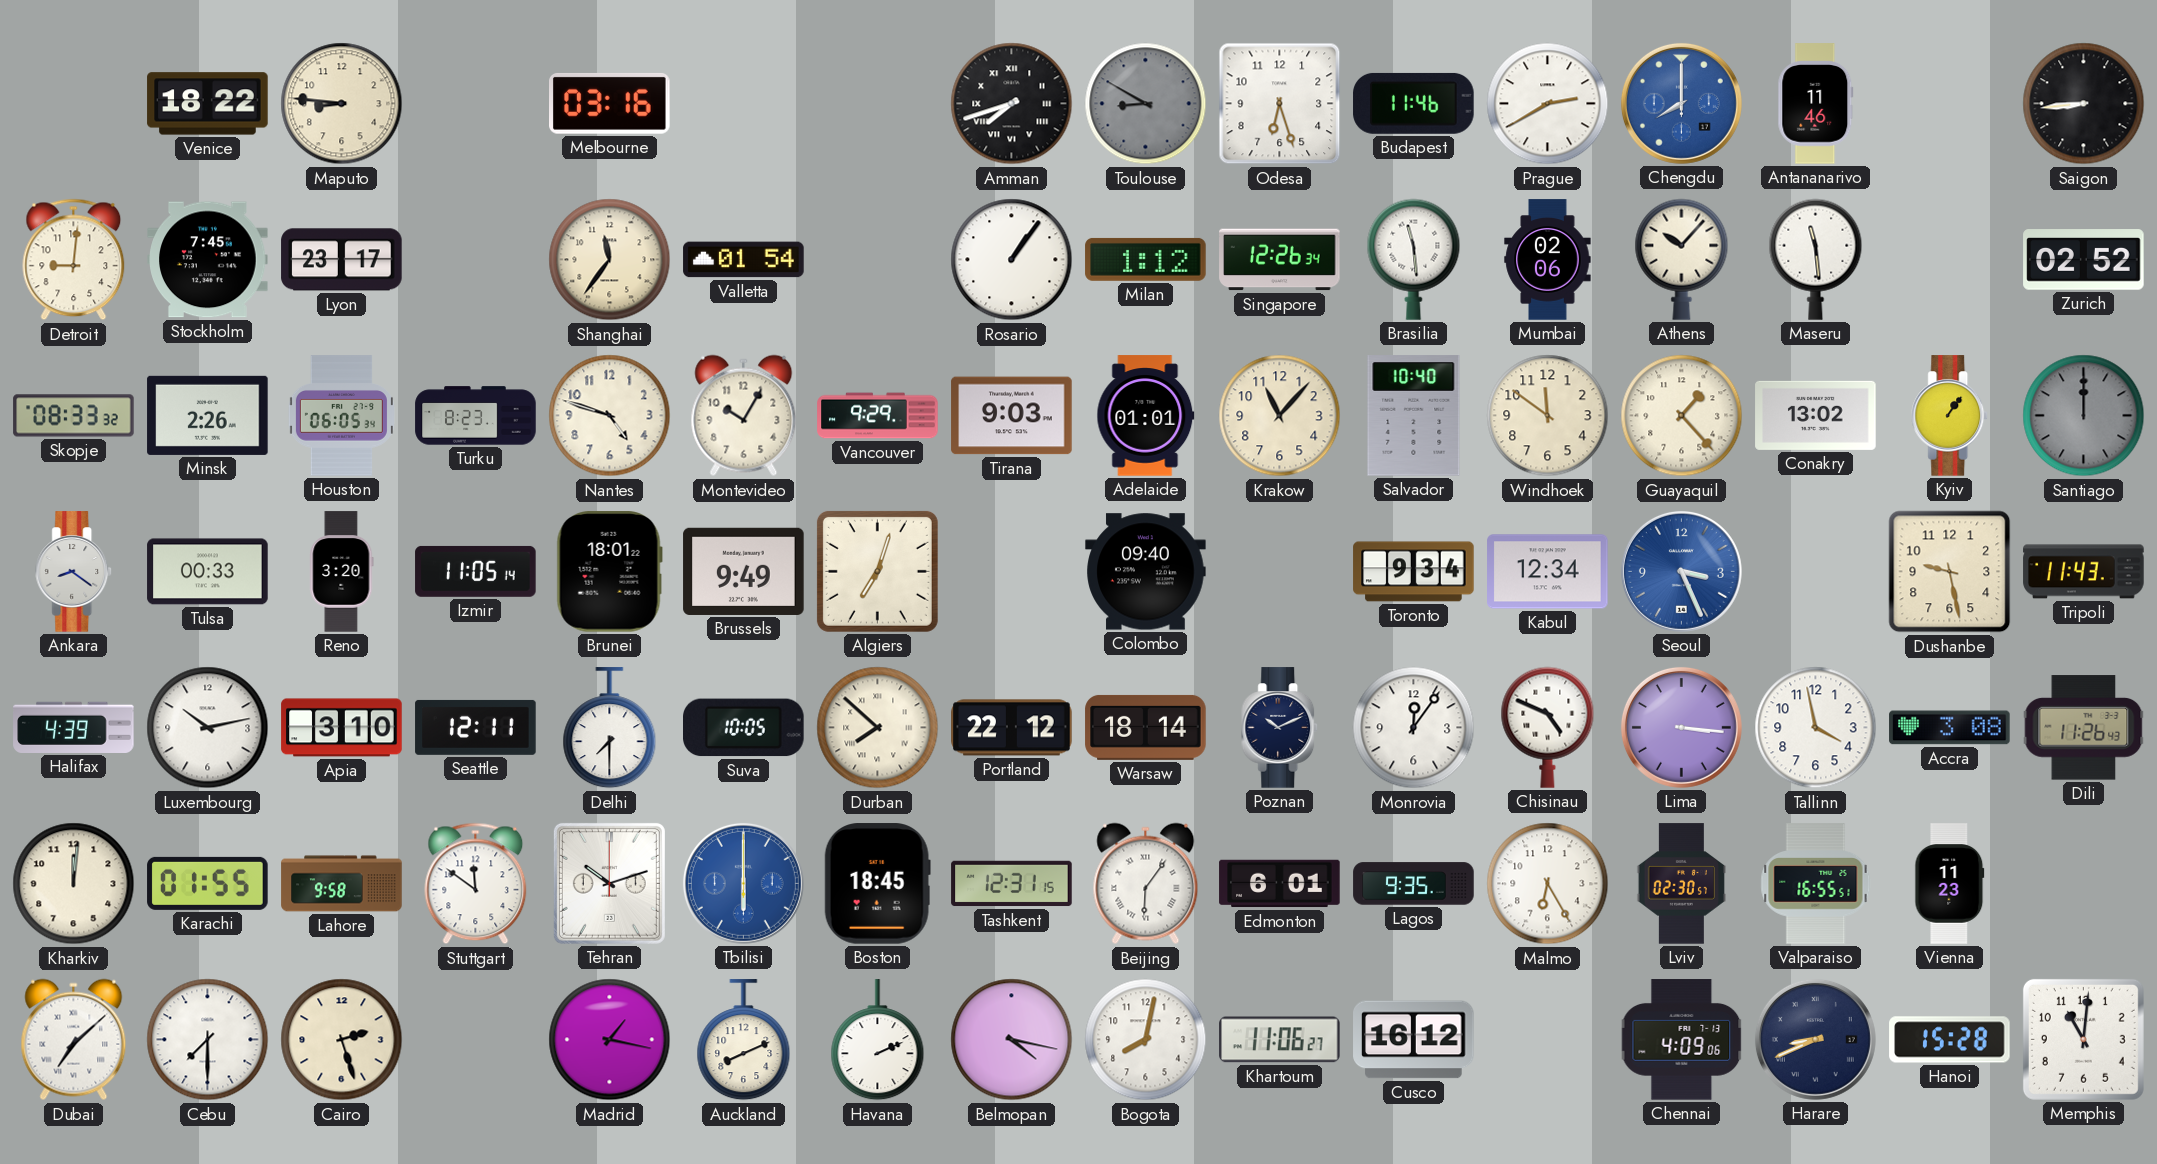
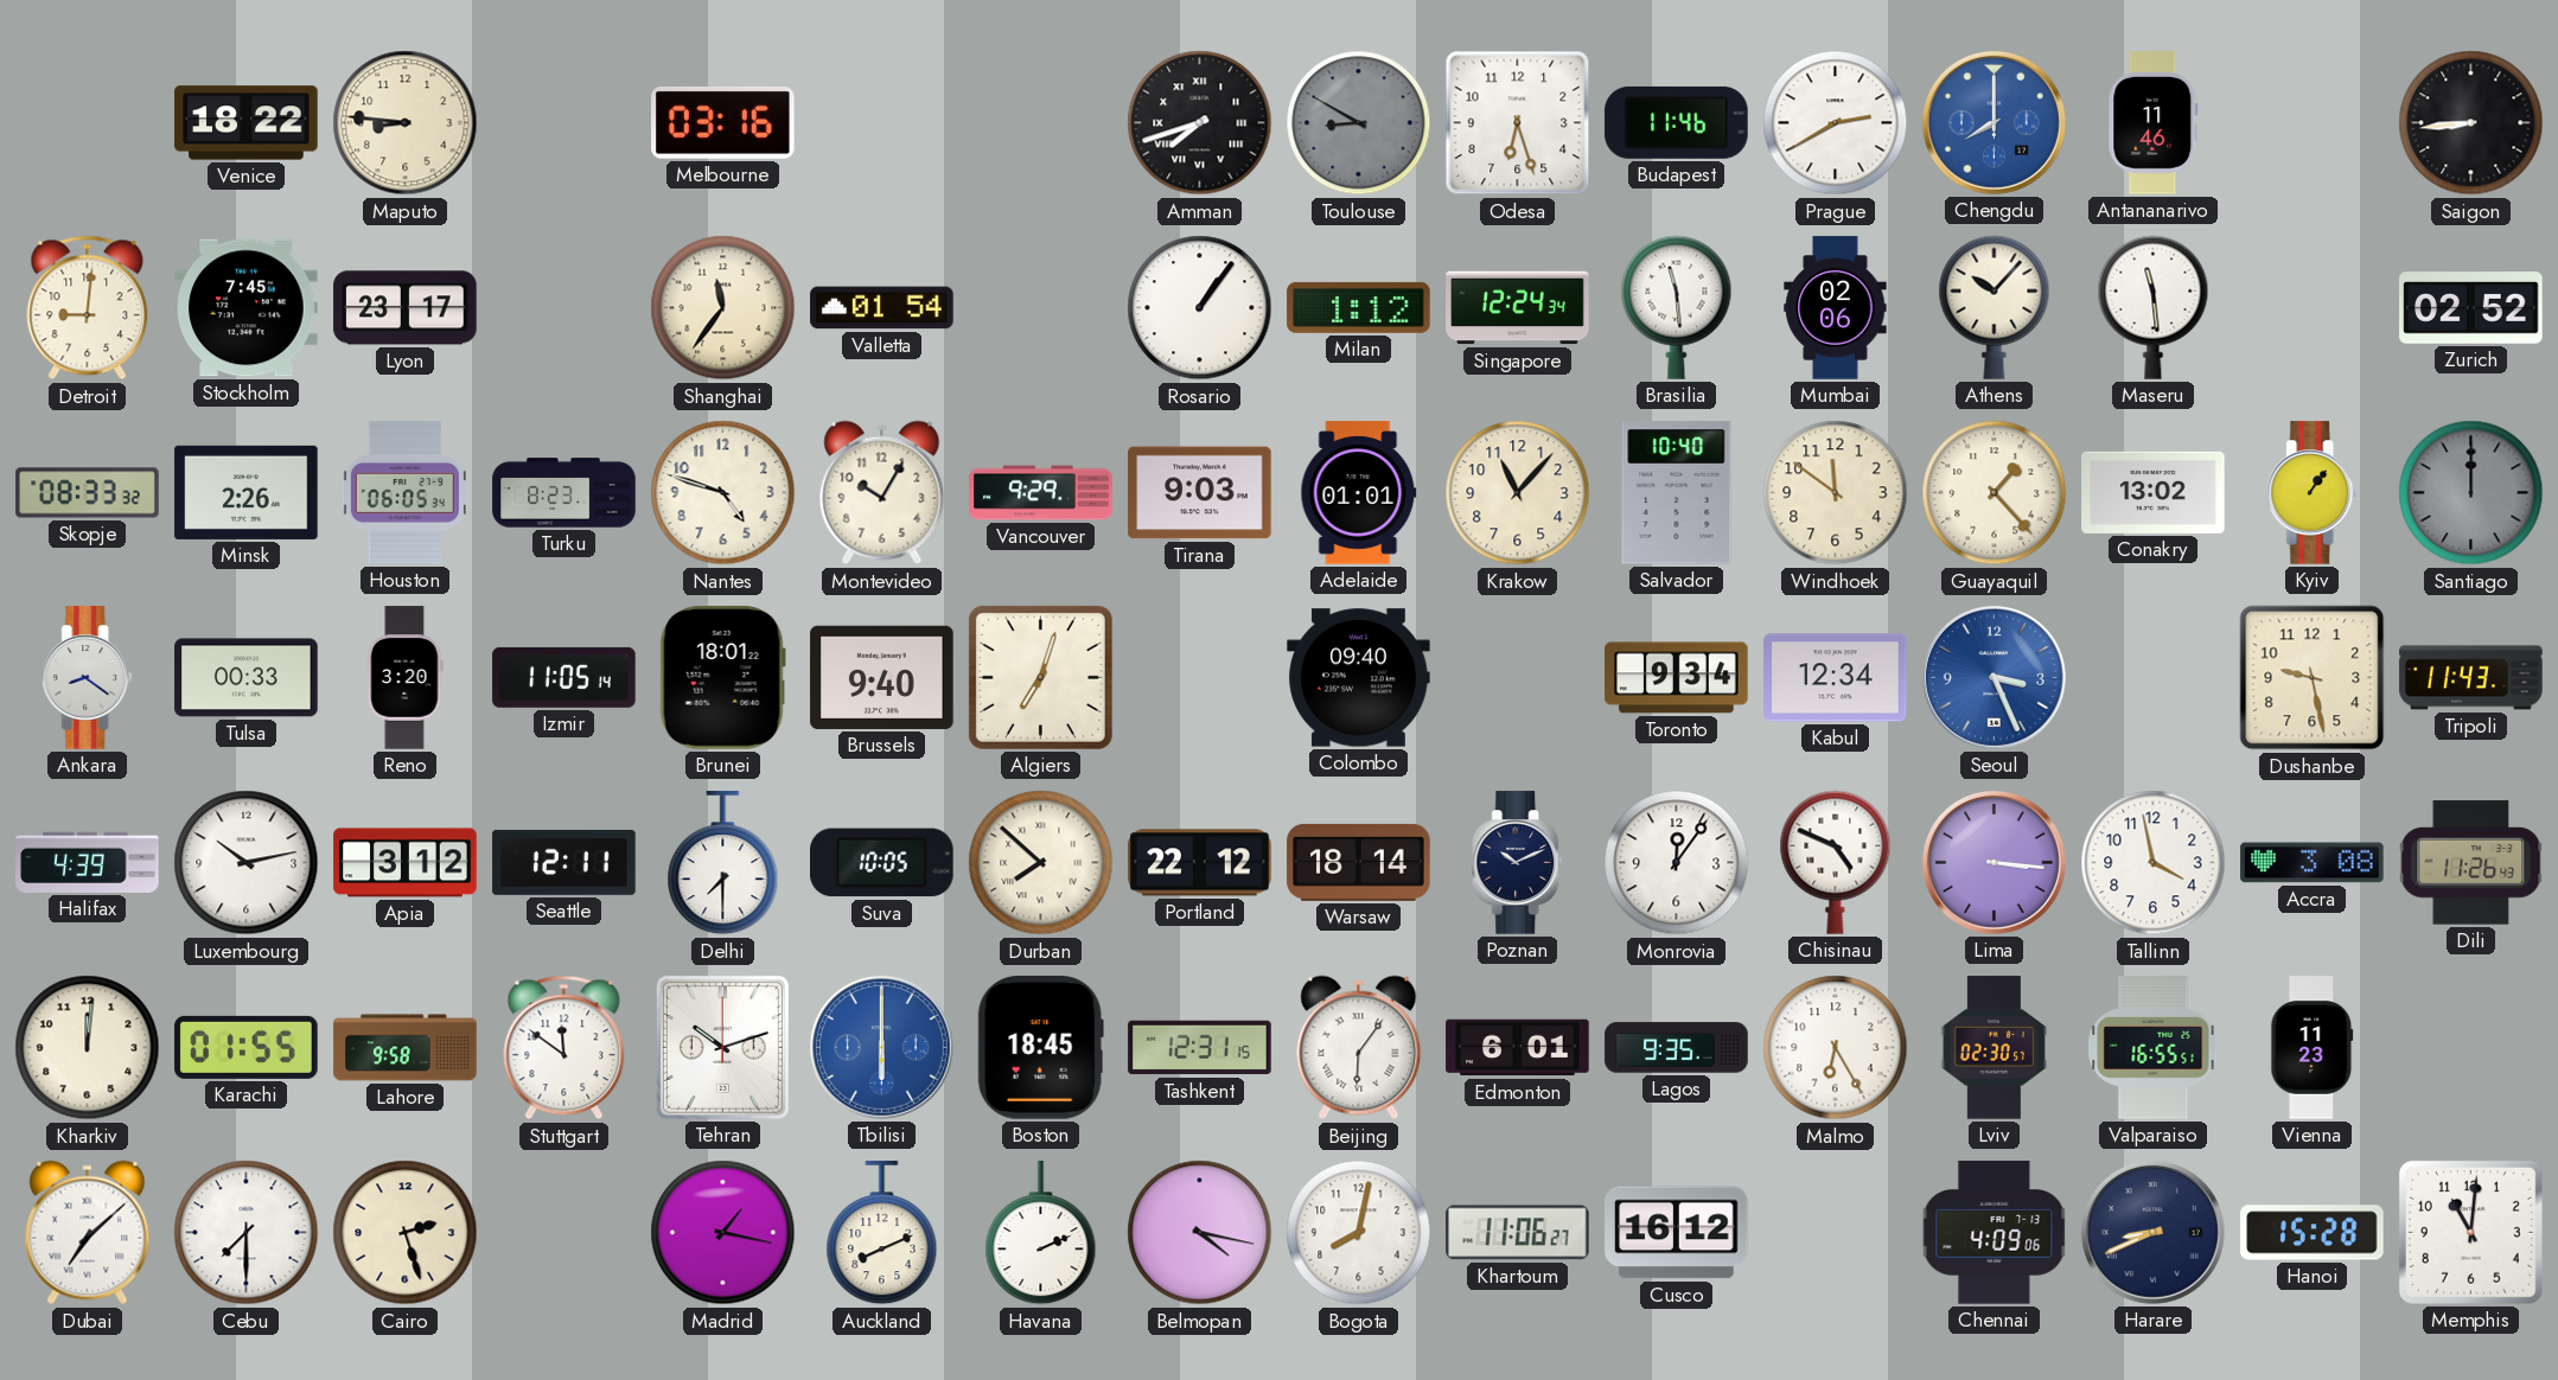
Singapore: 12:26 -> 12:24
Brussels: 9:49 -> 9:40
Apia: 3:10 -> 3:12
